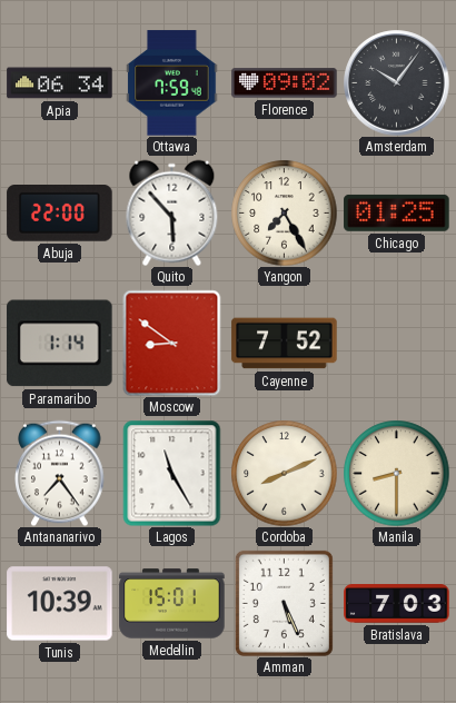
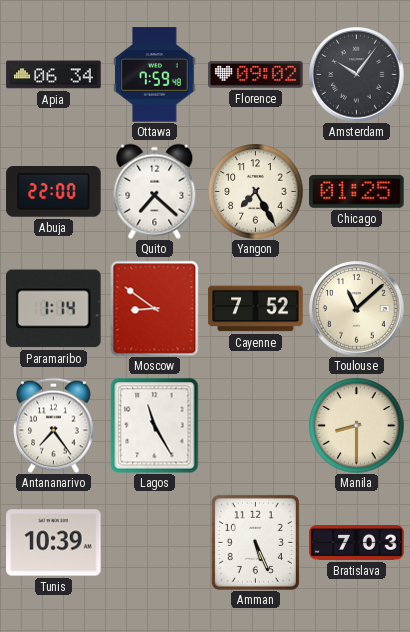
Quito: 5:53 -> 7:22
Toulouse: none -> 11:08
Cordoba: 8:11 -> none
Medellin: 15:01 -> none
